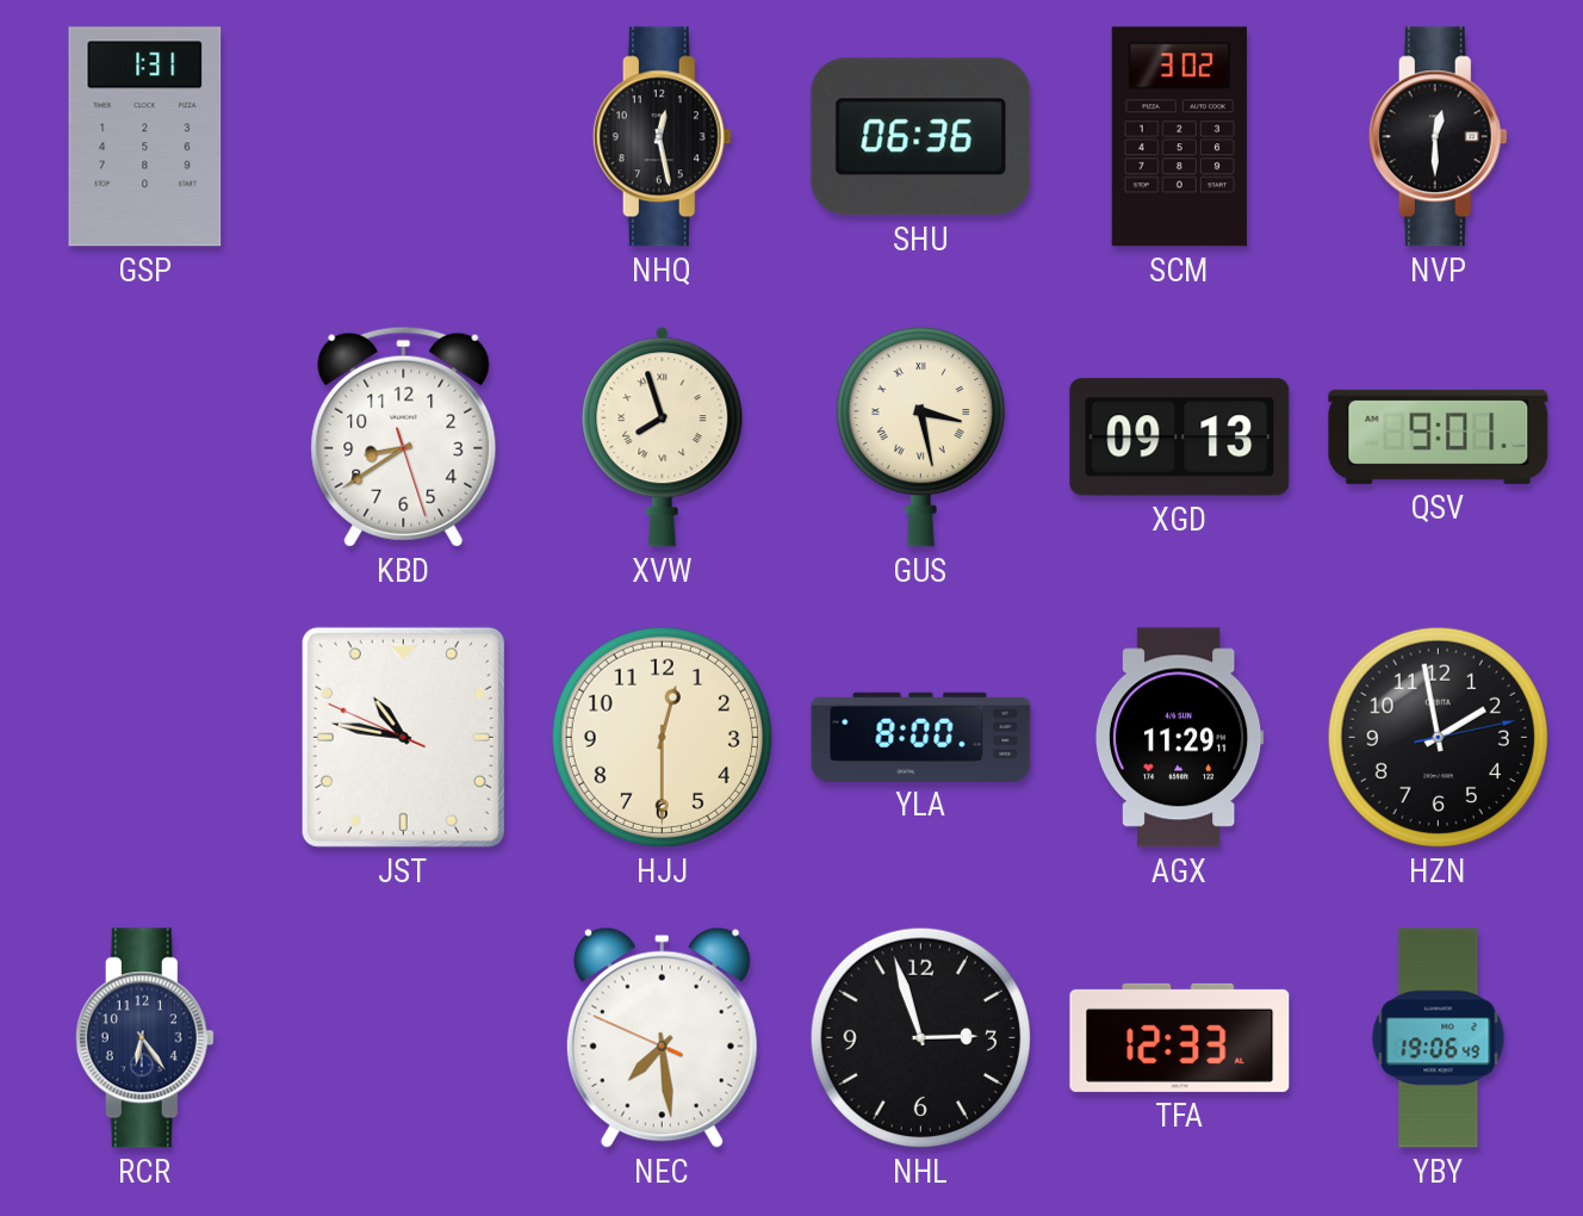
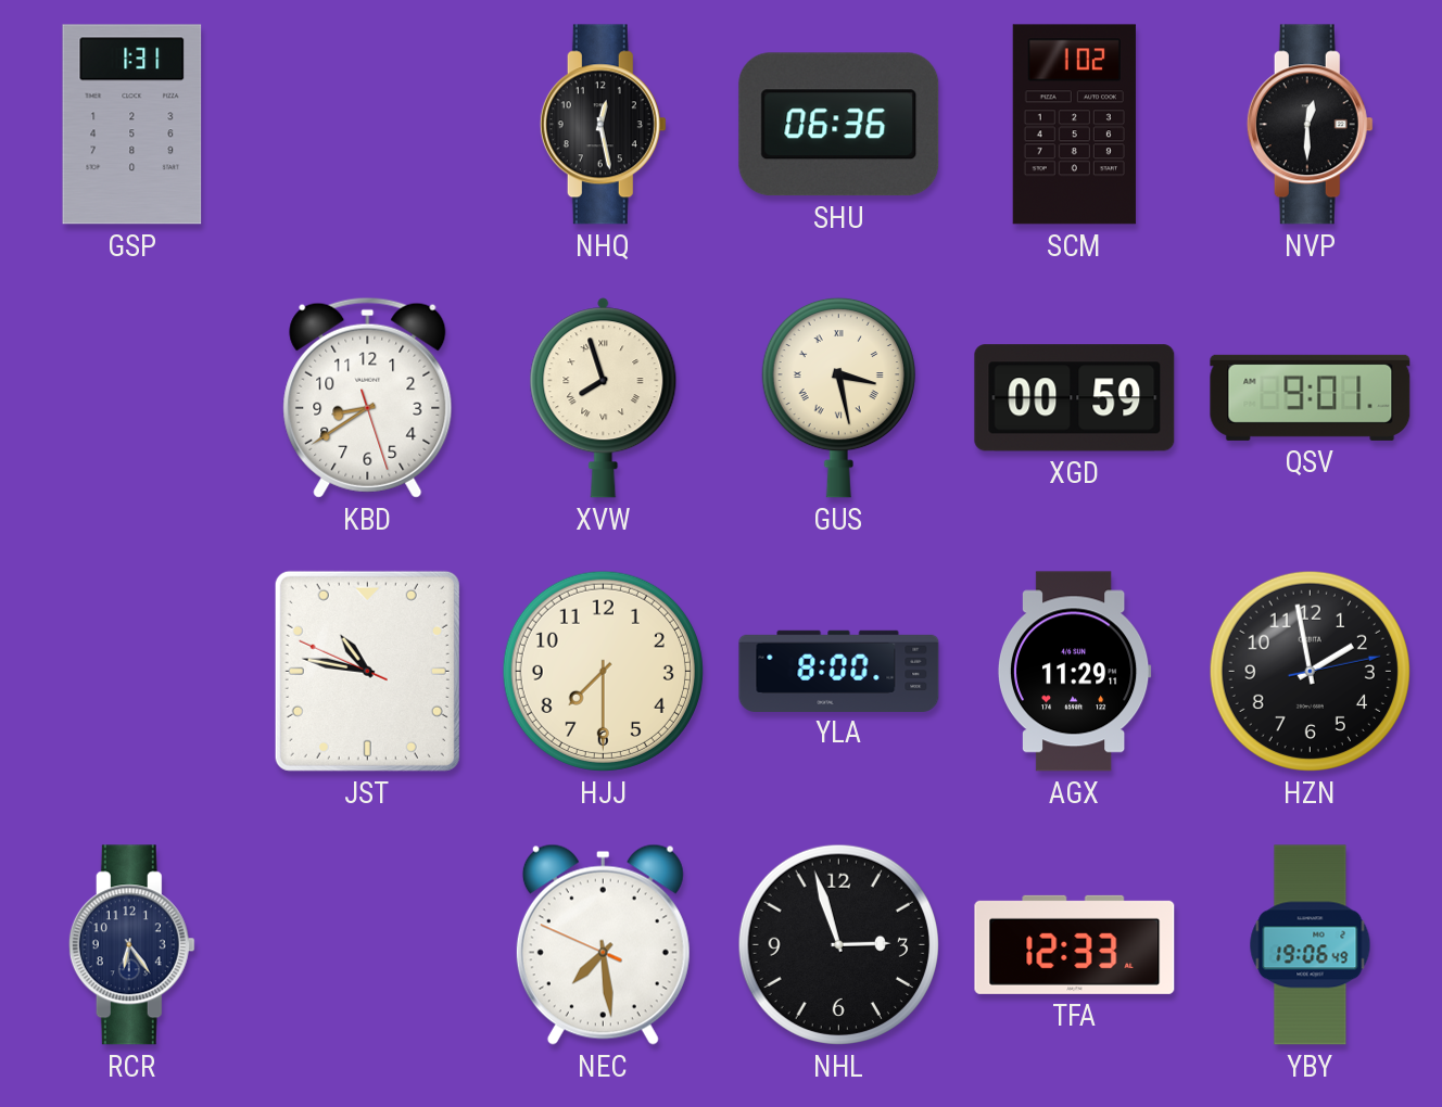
SCM: 3:02 -> 1:02
XGD: 09:13 -> 00:59
HJJ: 12:30 -> 7:30
